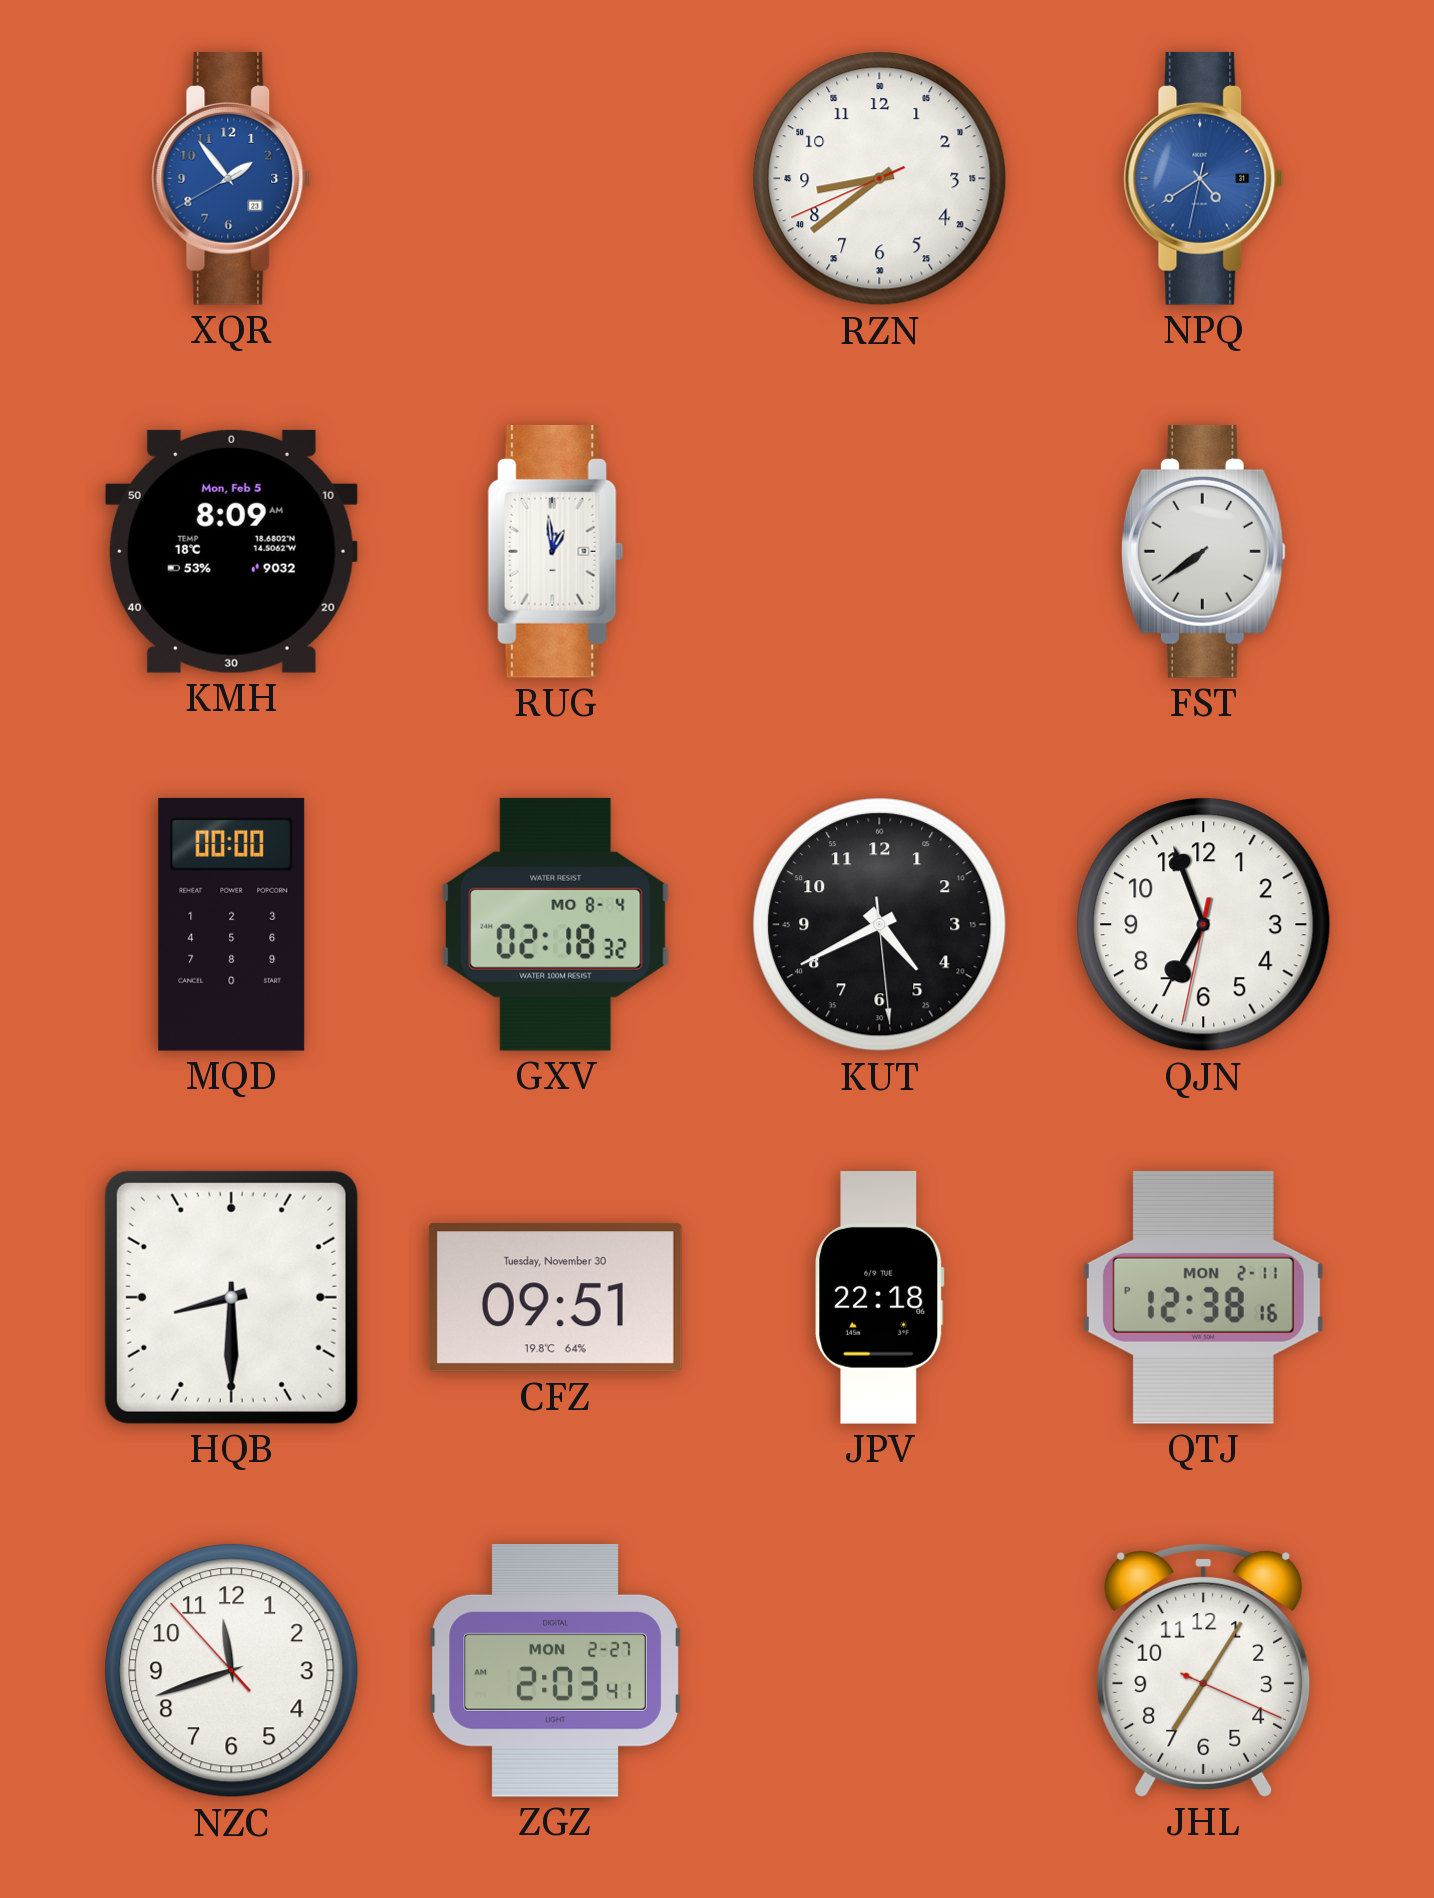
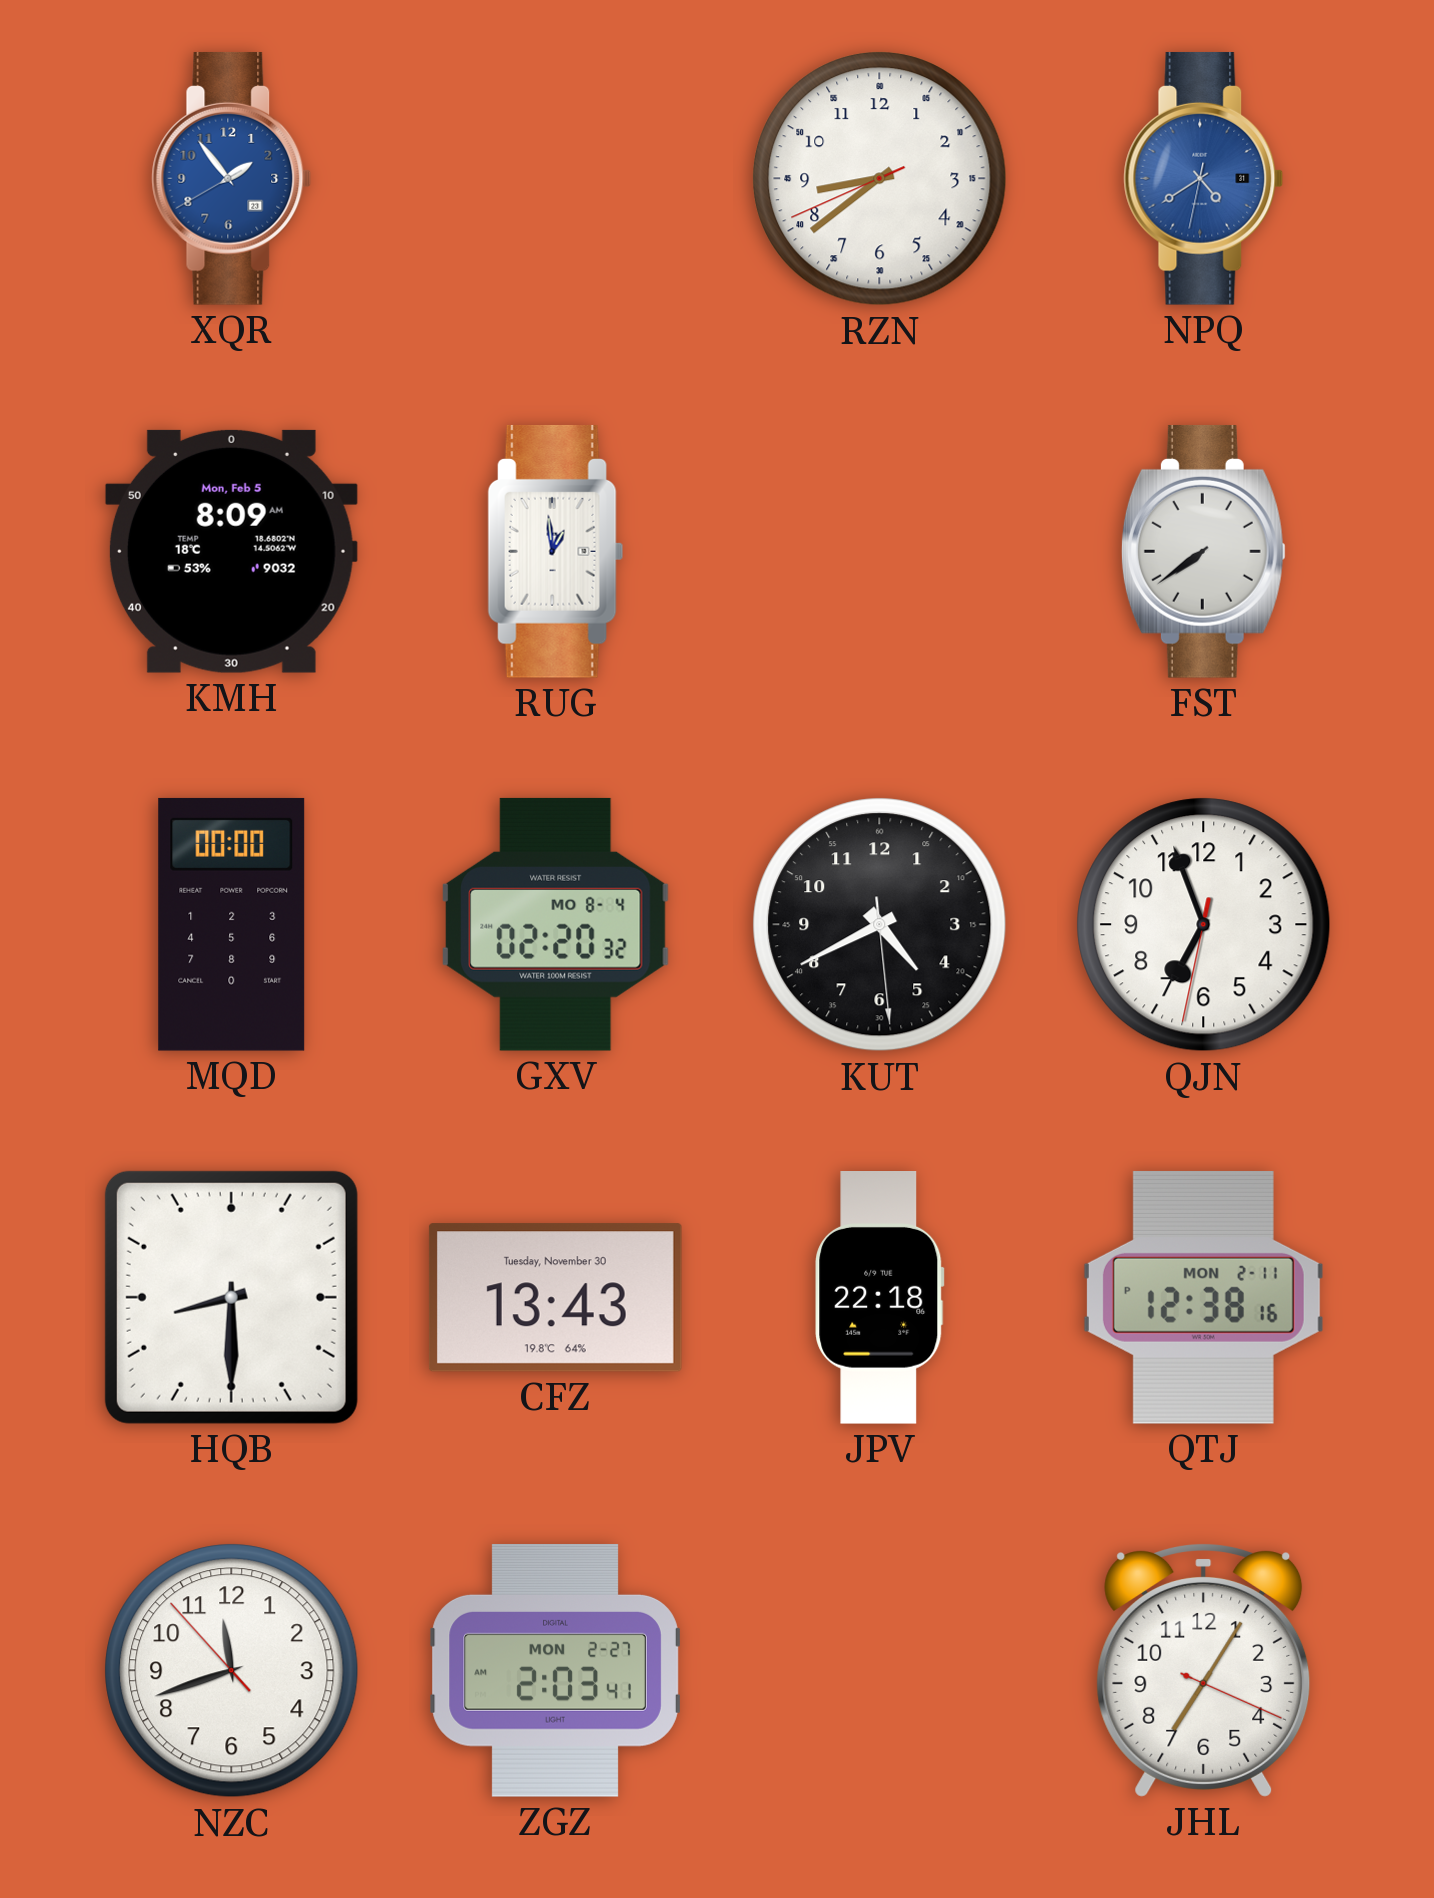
GXV: 02:18 -> 02:20
CFZ: 09:51 -> 13:43
